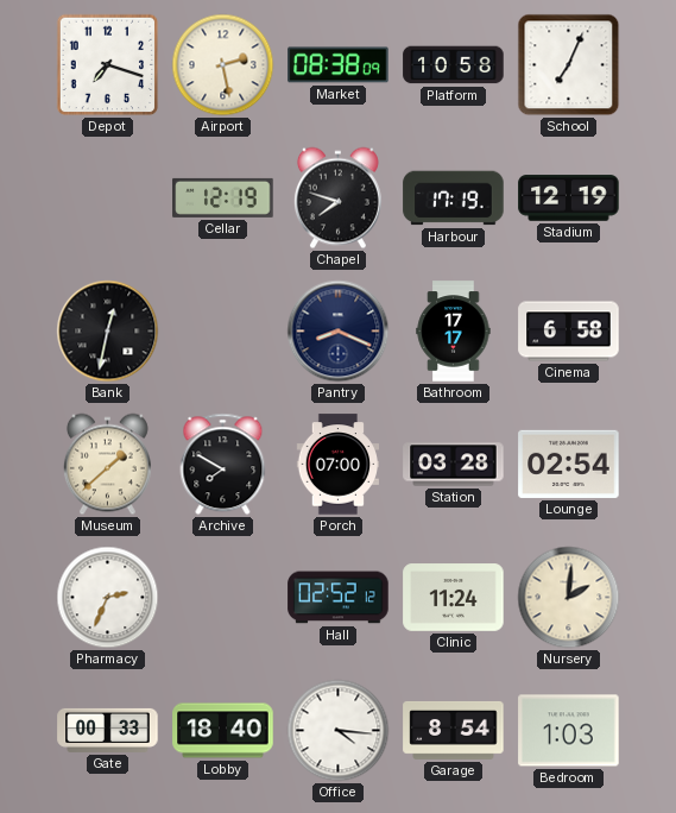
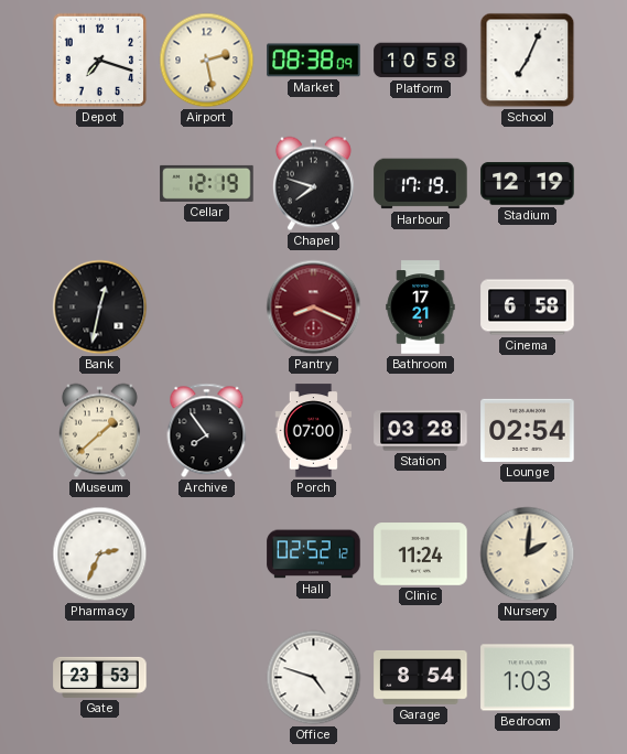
Pantry dial: navy -> burgundy
Bathroom: 17:17 -> 17:21
Archive: 7:50 -> 7:54
Gate: 00:33 -> 23:53
Lobby: 18:40 -> none
Office: 4:16 -> 4:48
